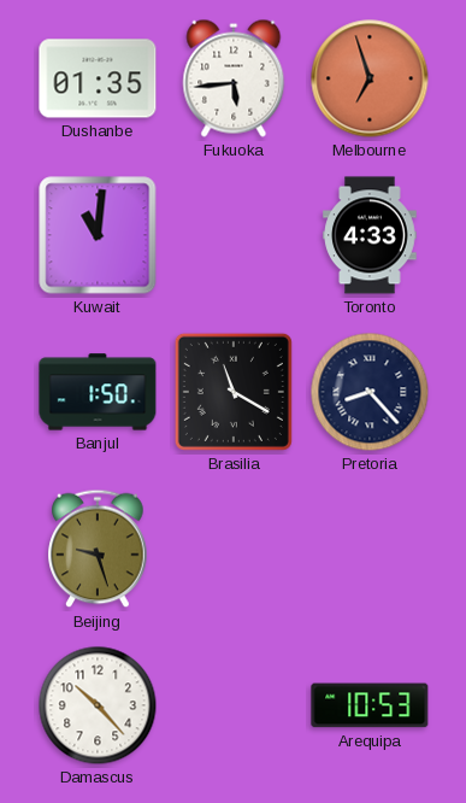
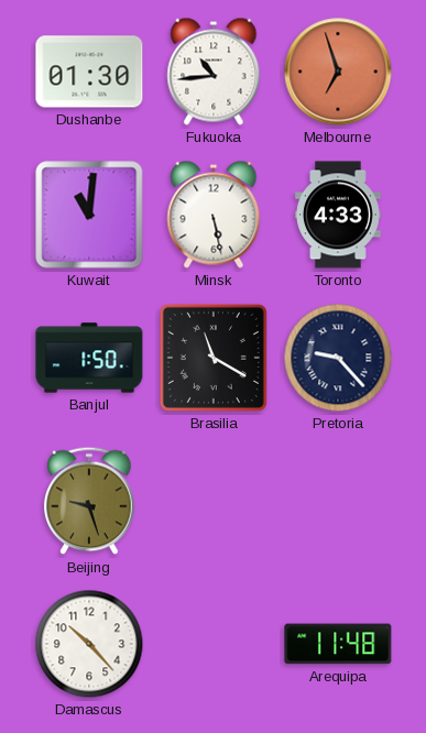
Dushanbe: 01:35 -> 01:30
Fukuoka: 5:44 -> 10:44
Minsk: none -> 5:28
Pretoria: 8:23 -> 9:23
Arequipa: 10:53 -> 11:48
